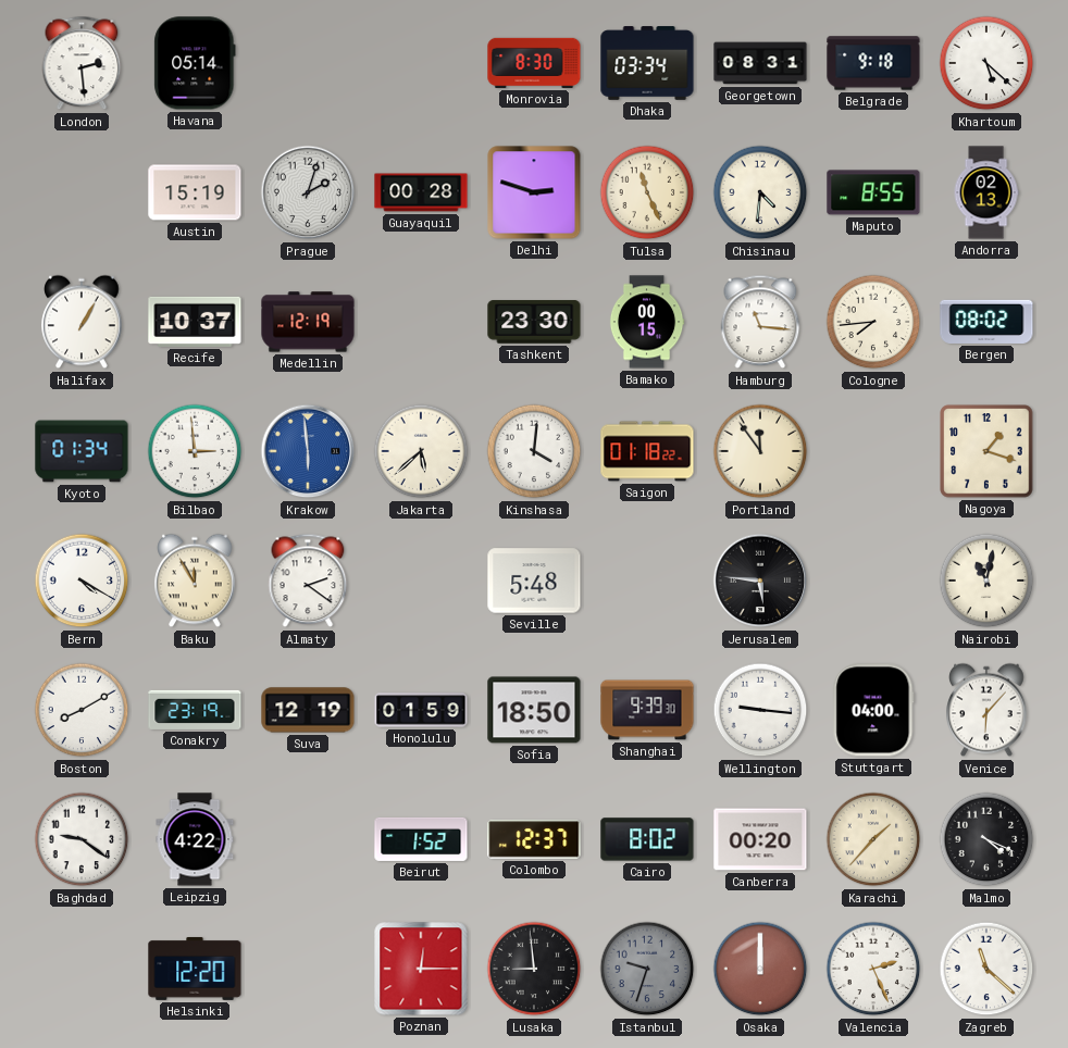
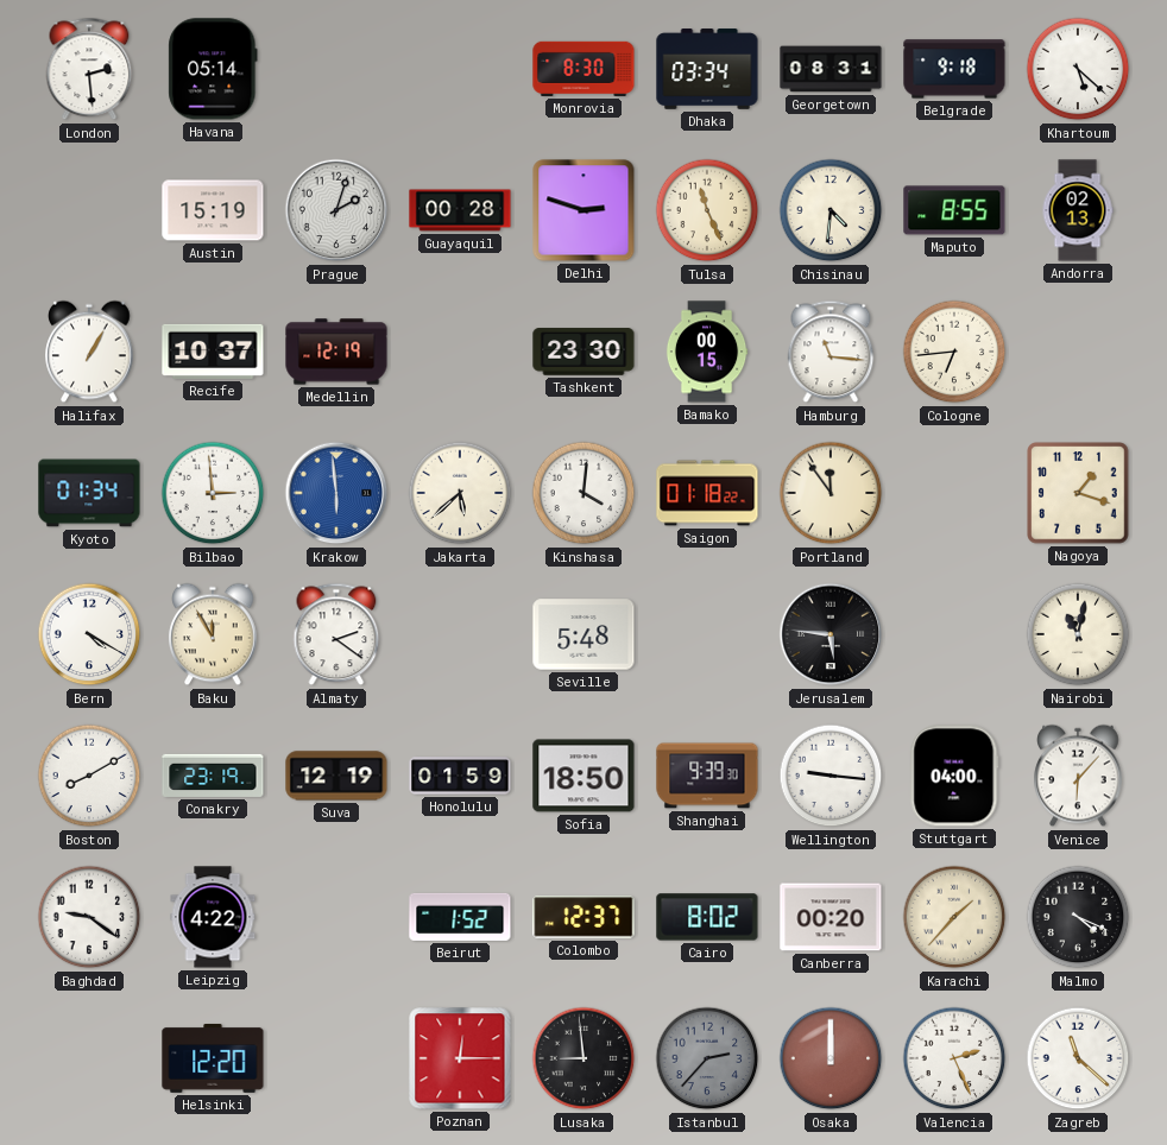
Cologne: 7:44 -> 6:44
Bergen: 08:02 -> none
Istanbul: 9:33 -> 2:37
